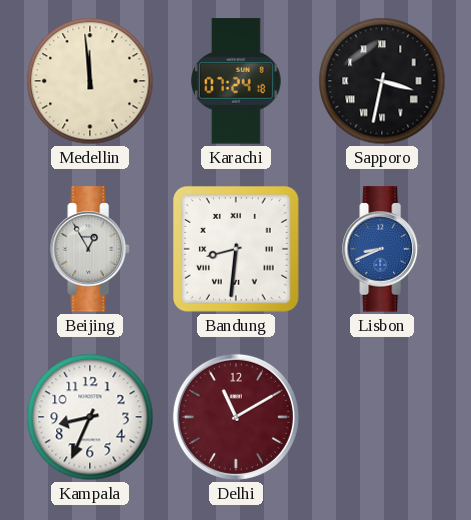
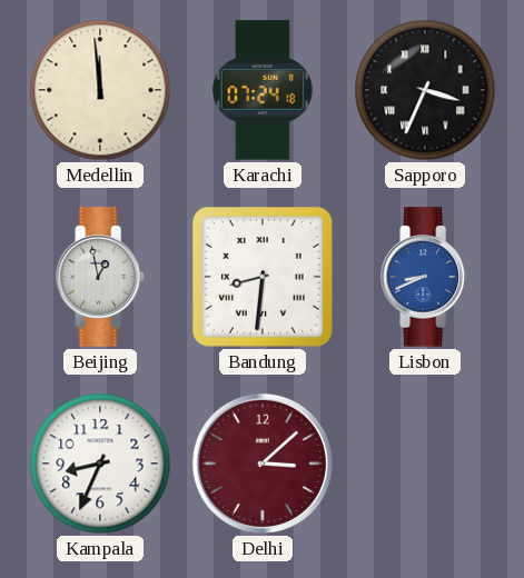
Sapporo: 3:32 -> 3:34
Beijing: 12:55 -> 12:58
Delhi: 11:10 -> 3:08
